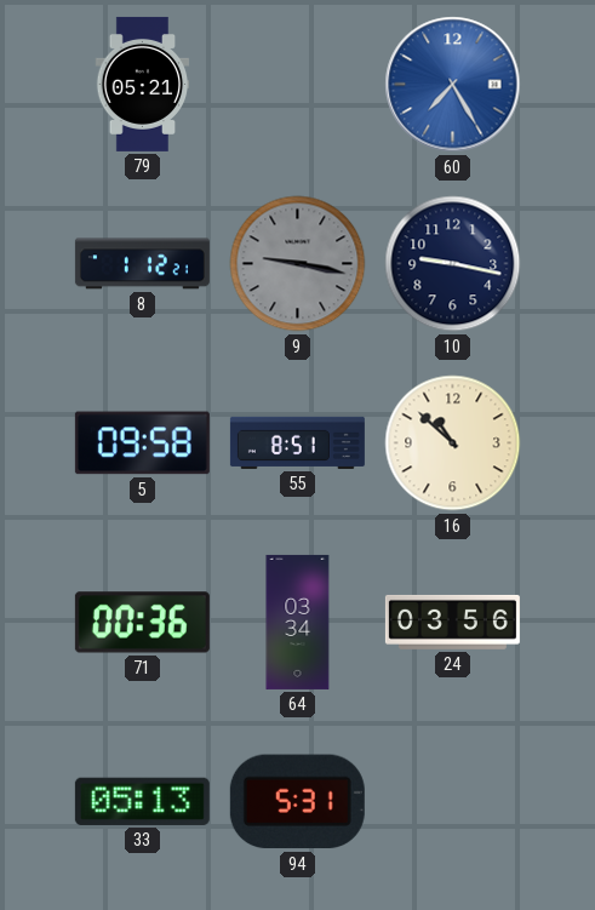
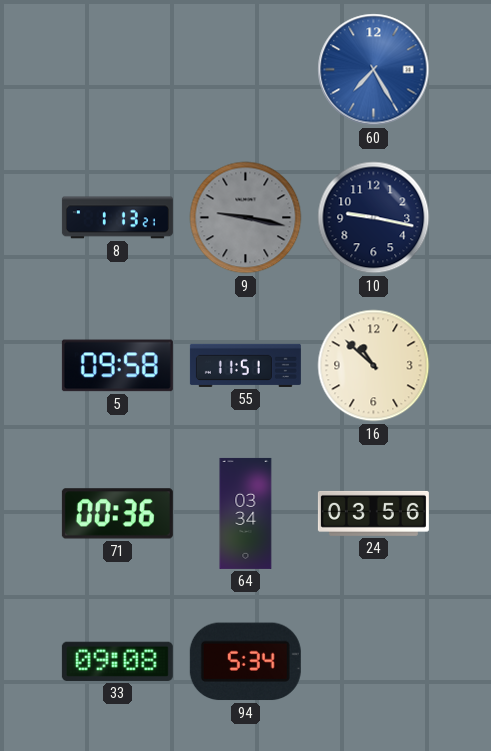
79: 05:21 -> none
8: 1:12 -> 1:13
55: 8:51 -> 11:51
33: 05:13 -> 09:08
94: 5:31 -> 5:34
